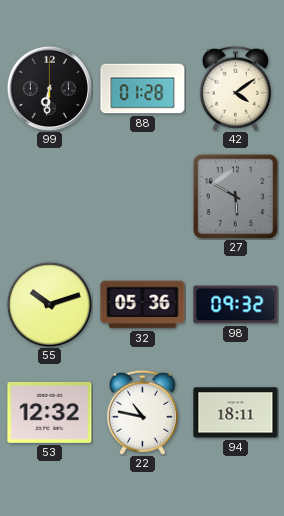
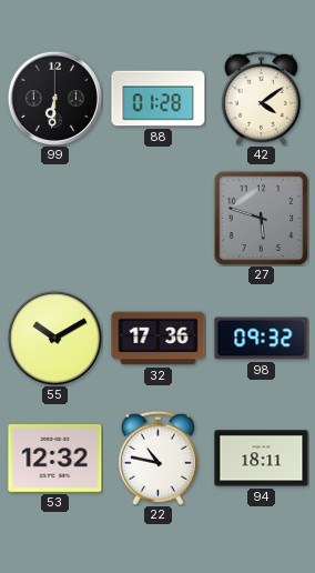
27: 5:50 -> 5:48
55: 10:12 -> 10:10
32: 05:36 -> 17:36
